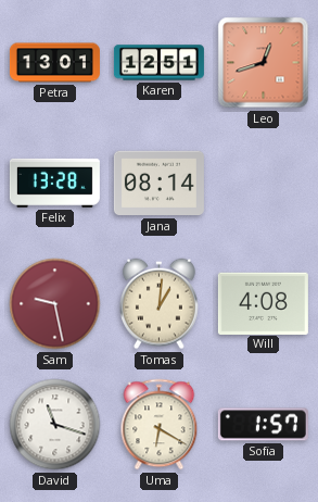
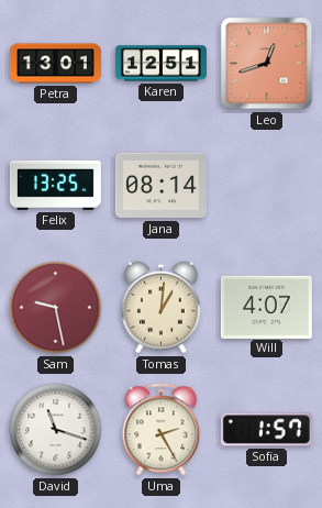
Felix: 13:28 -> 13:25
Will: 4:08 -> 4:07
Uma: 6:20 -> 2:25
